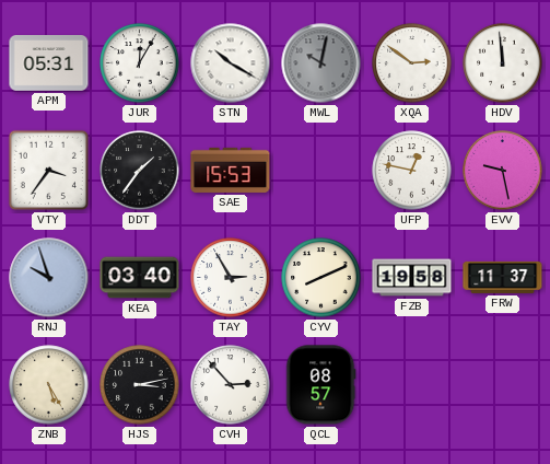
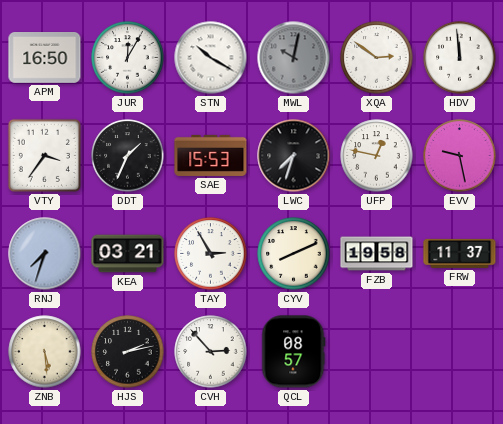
APM: 05:31 -> 16:50
DDT: 1:36 -> 1:34
LWC: none -> 7:33
RNJ: 9:57 -> 7:33
KEA: 03:40 -> 03:21
ZNB: 5:25 -> 5:29
HJS: 3:13 -> 2:13
